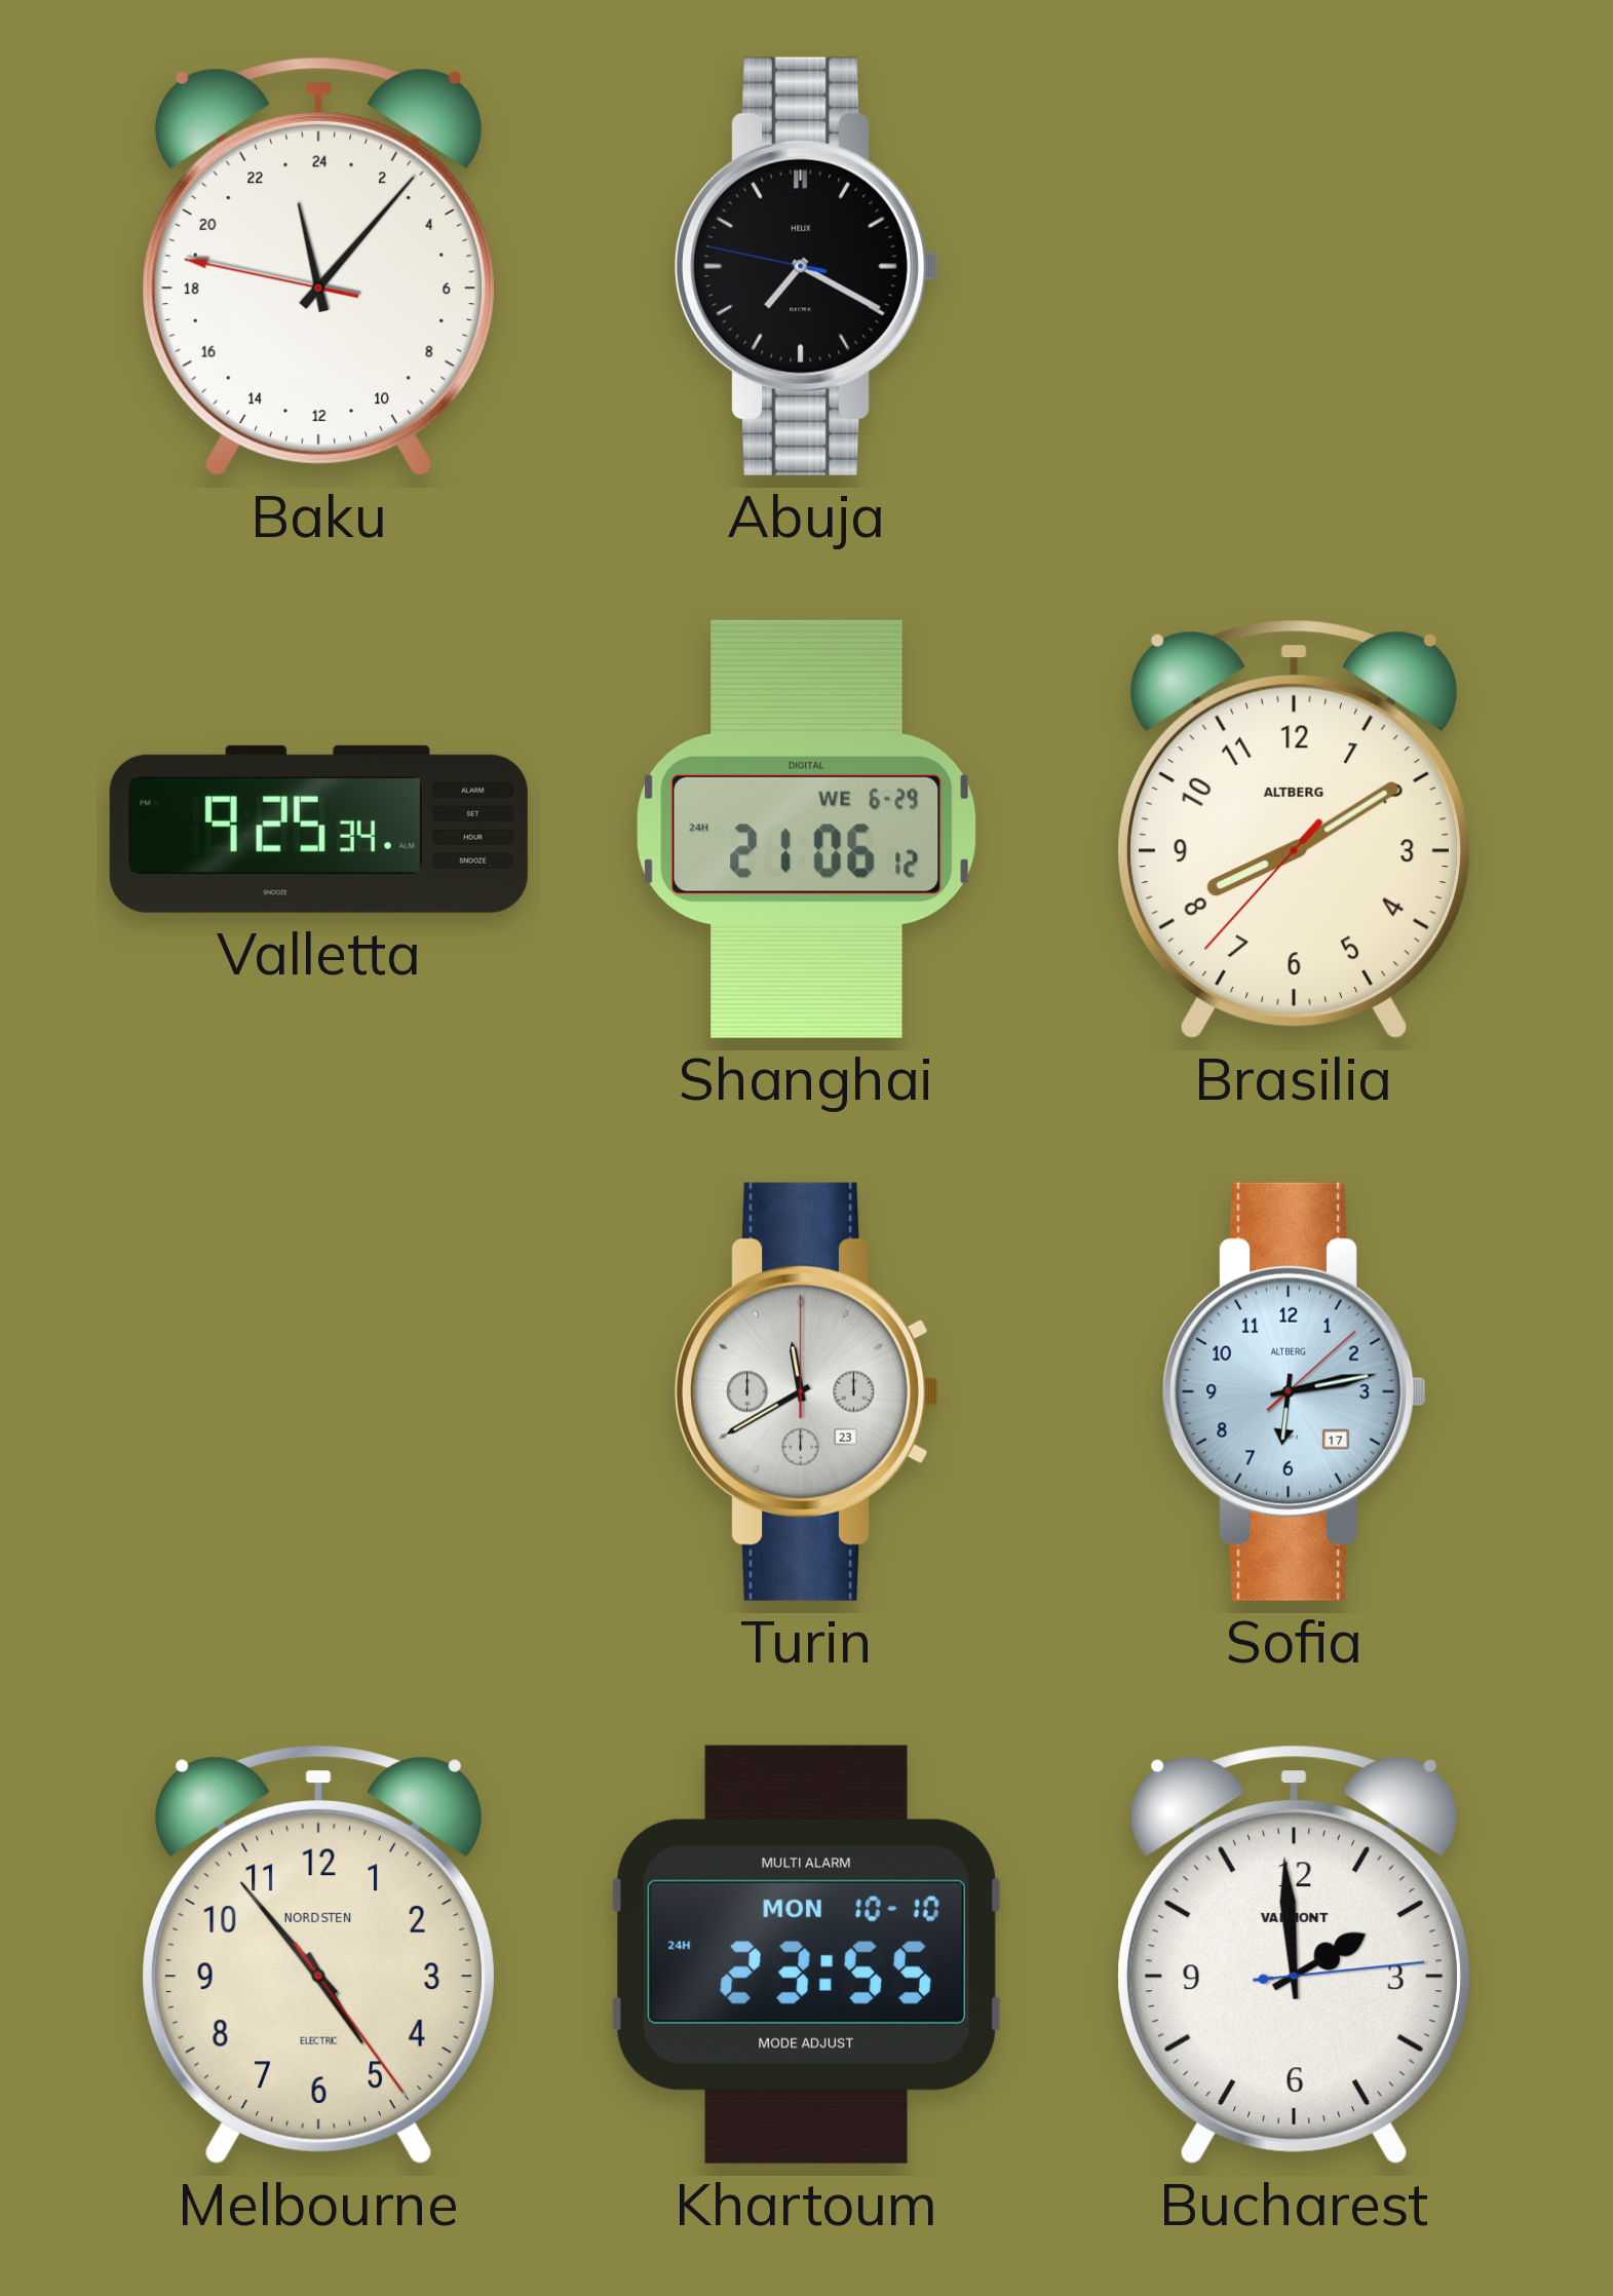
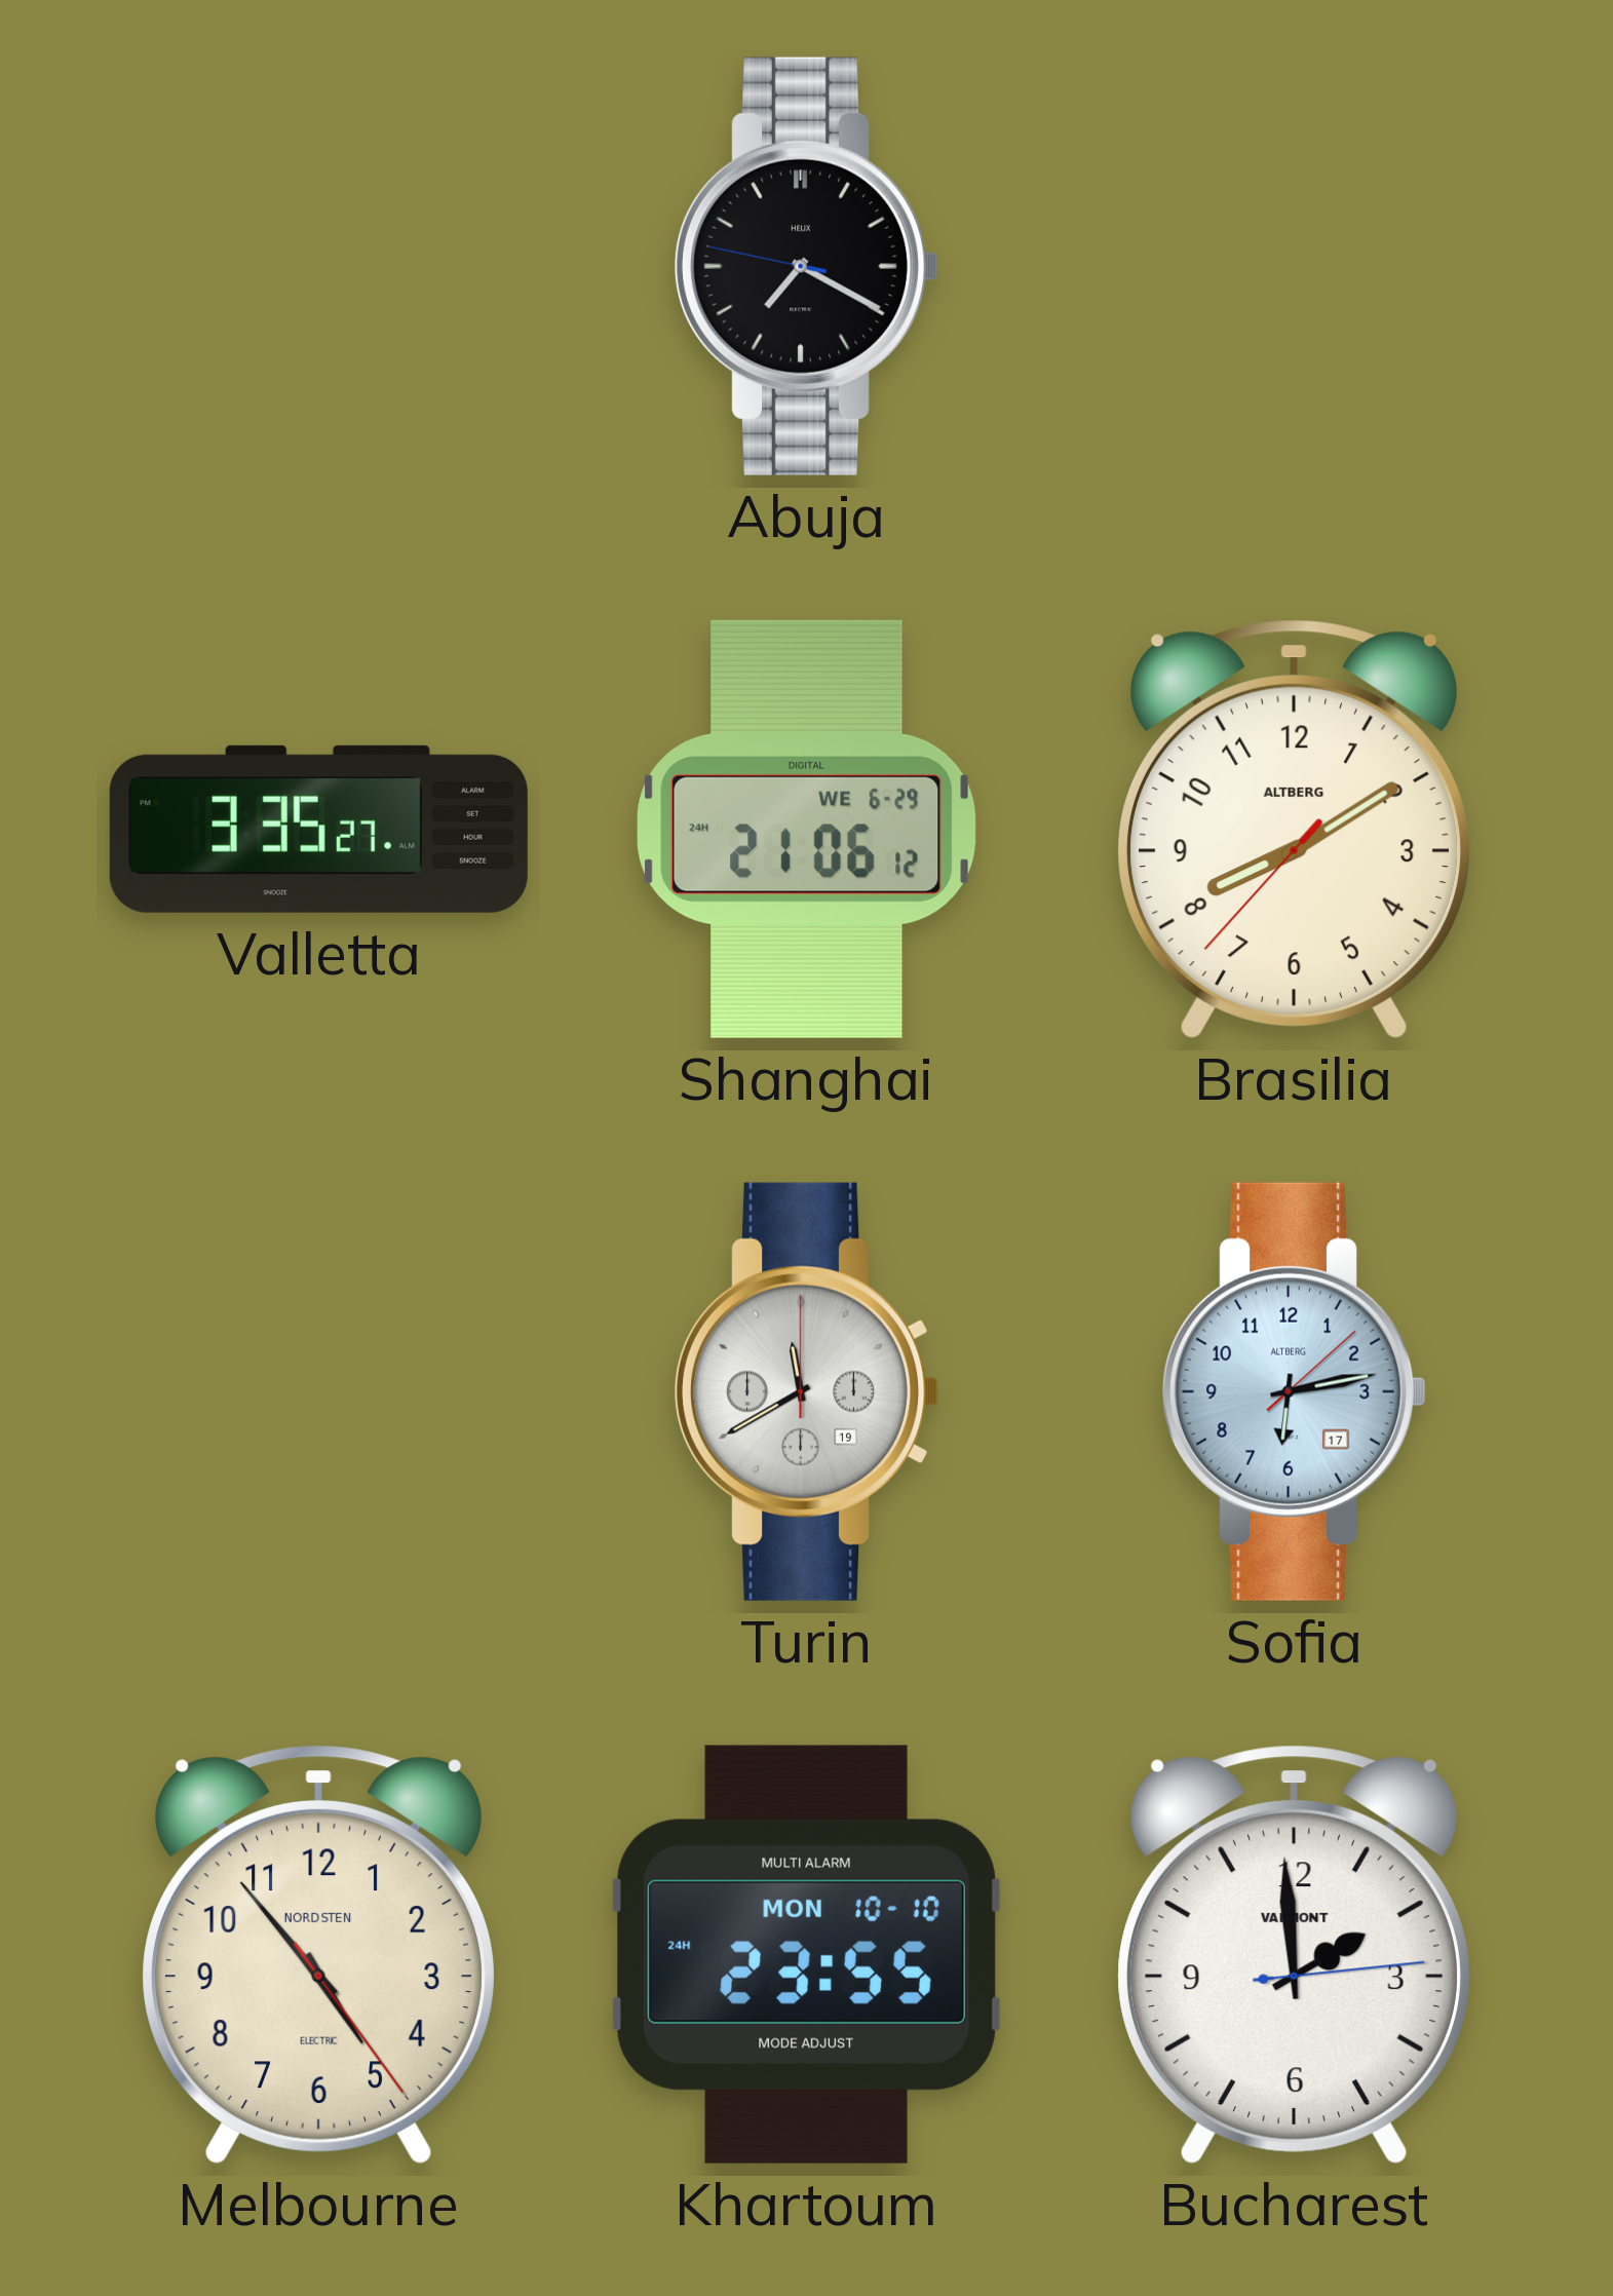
Baku: 23:06 -> none
Valletta: 9:25 -> 3:35
Turin date: 23 -> 19
